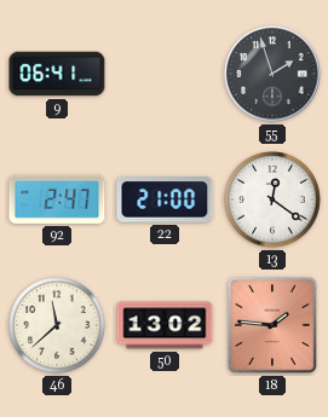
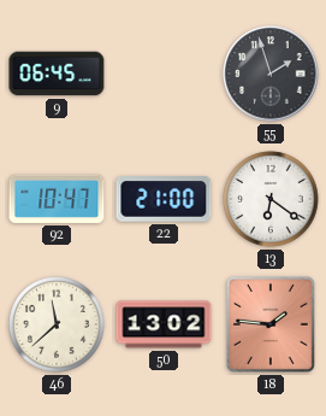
9: 06:41 -> 06:45
92: 2:47 -> 10:47
13: 12:21 -> 6:21
